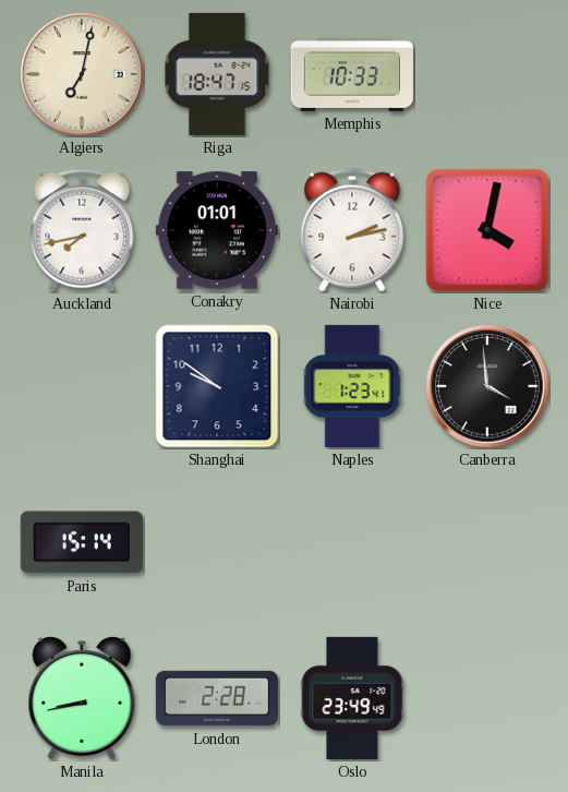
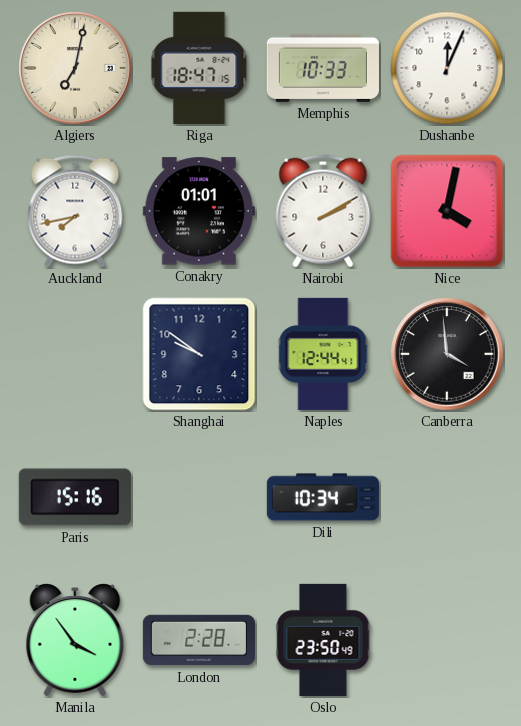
Dushanbe: none -> 12:04
Nairobi: 2:13 -> 2:10
Naples: 1:23 -> 12:44
Paris: 15:14 -> 15:16
Dili: none -> 10:34
Manila: 8:43 -> 3:54
Oslo: 23:49 -> 23:50
